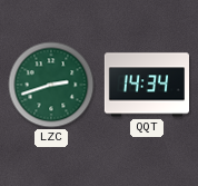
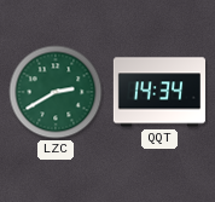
LZC: 2:42 -> 2:40
